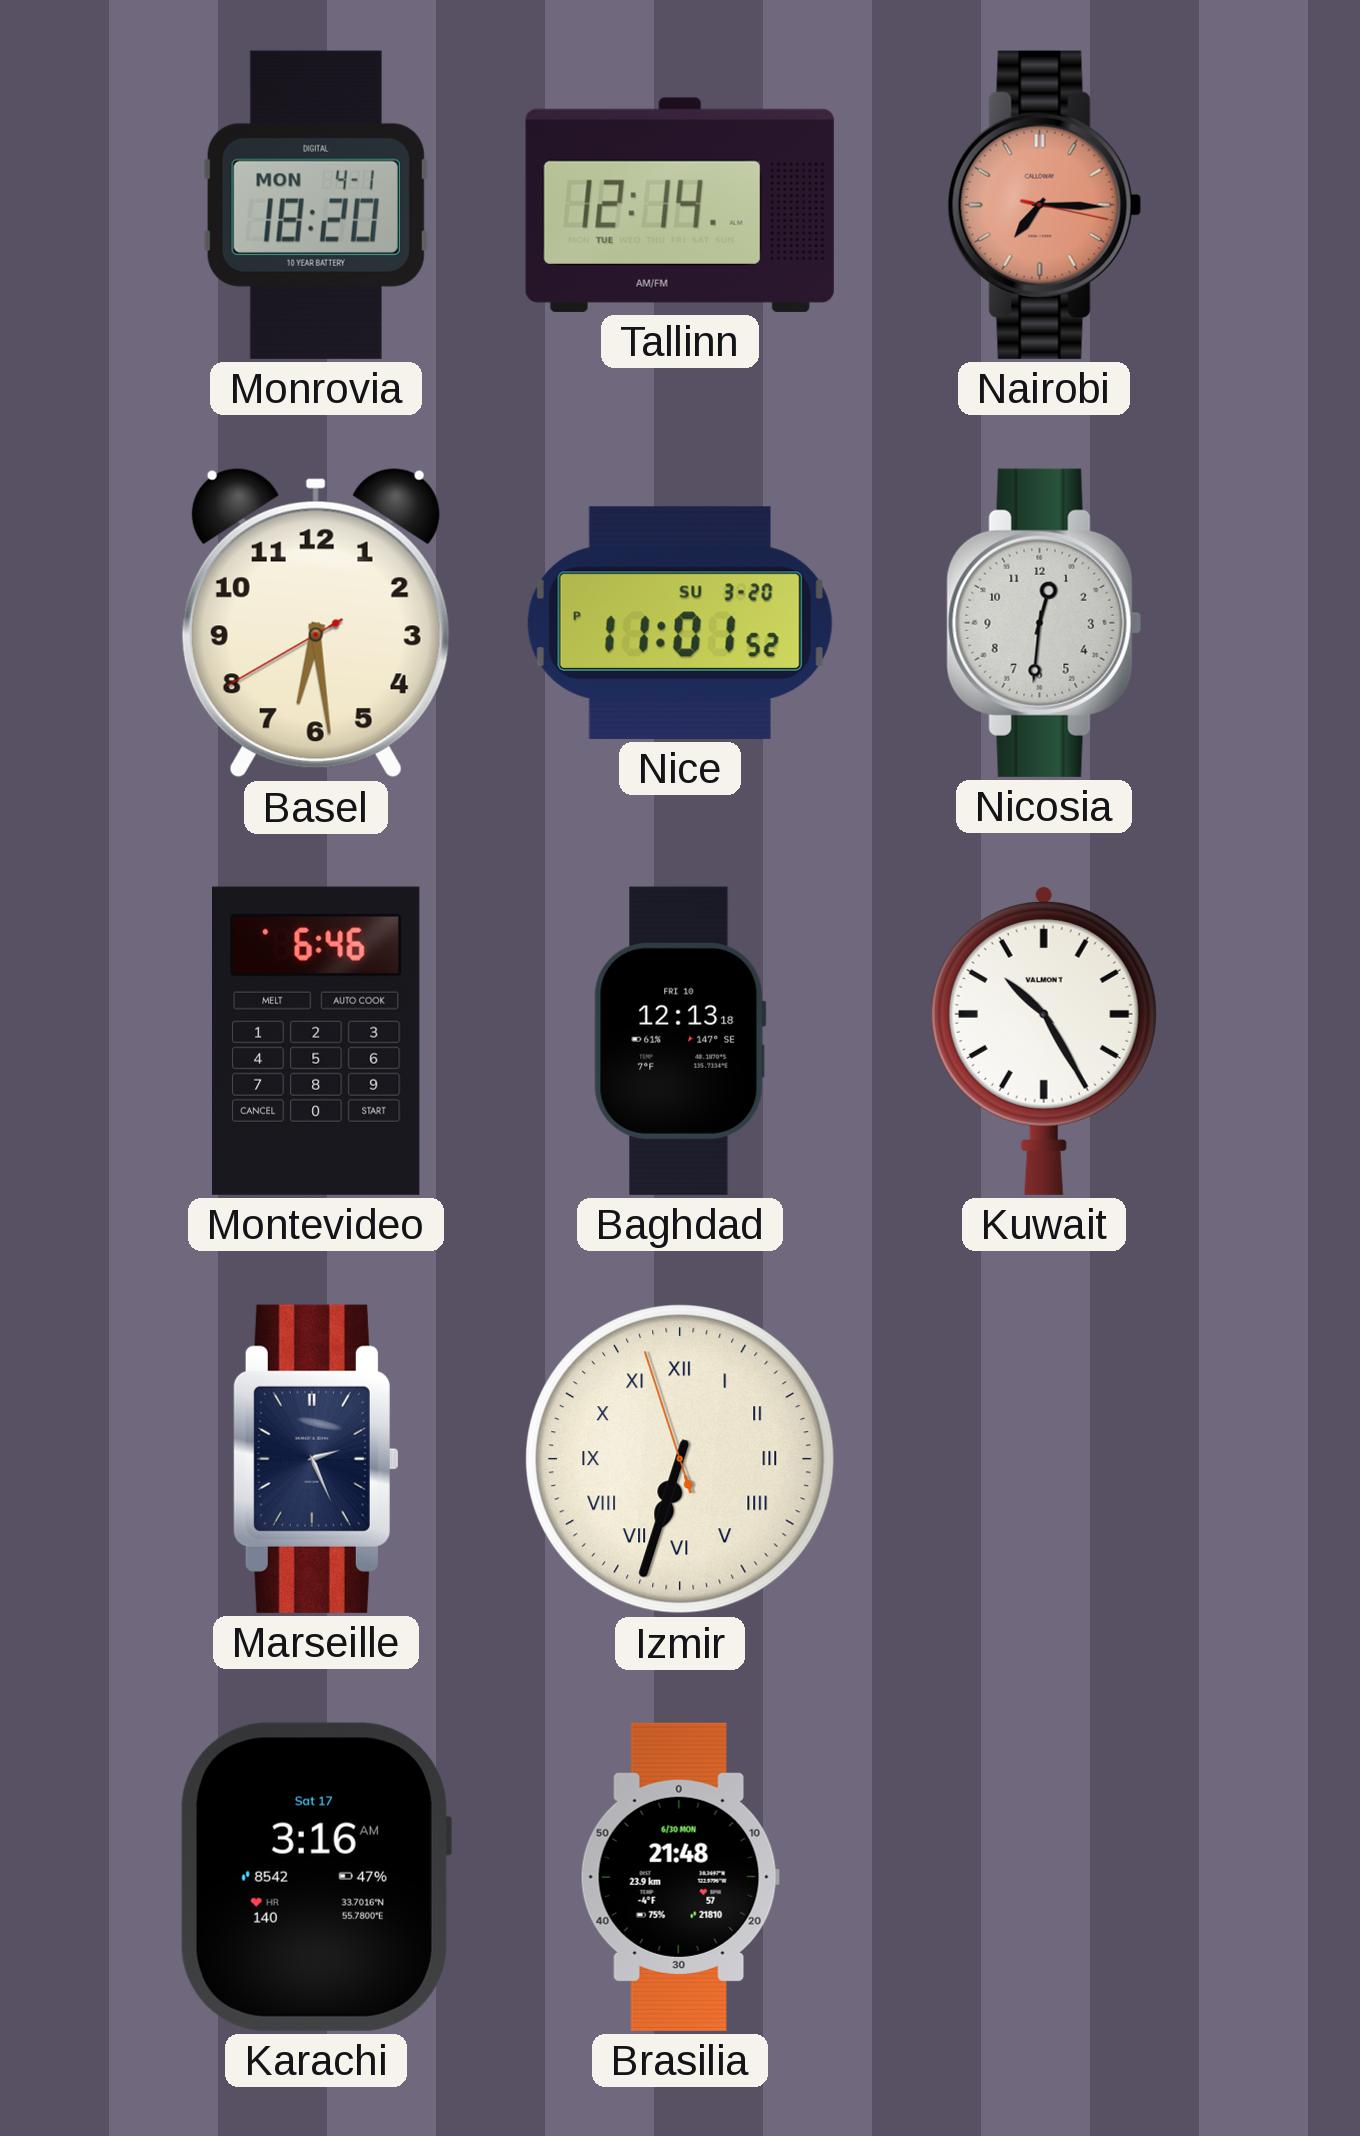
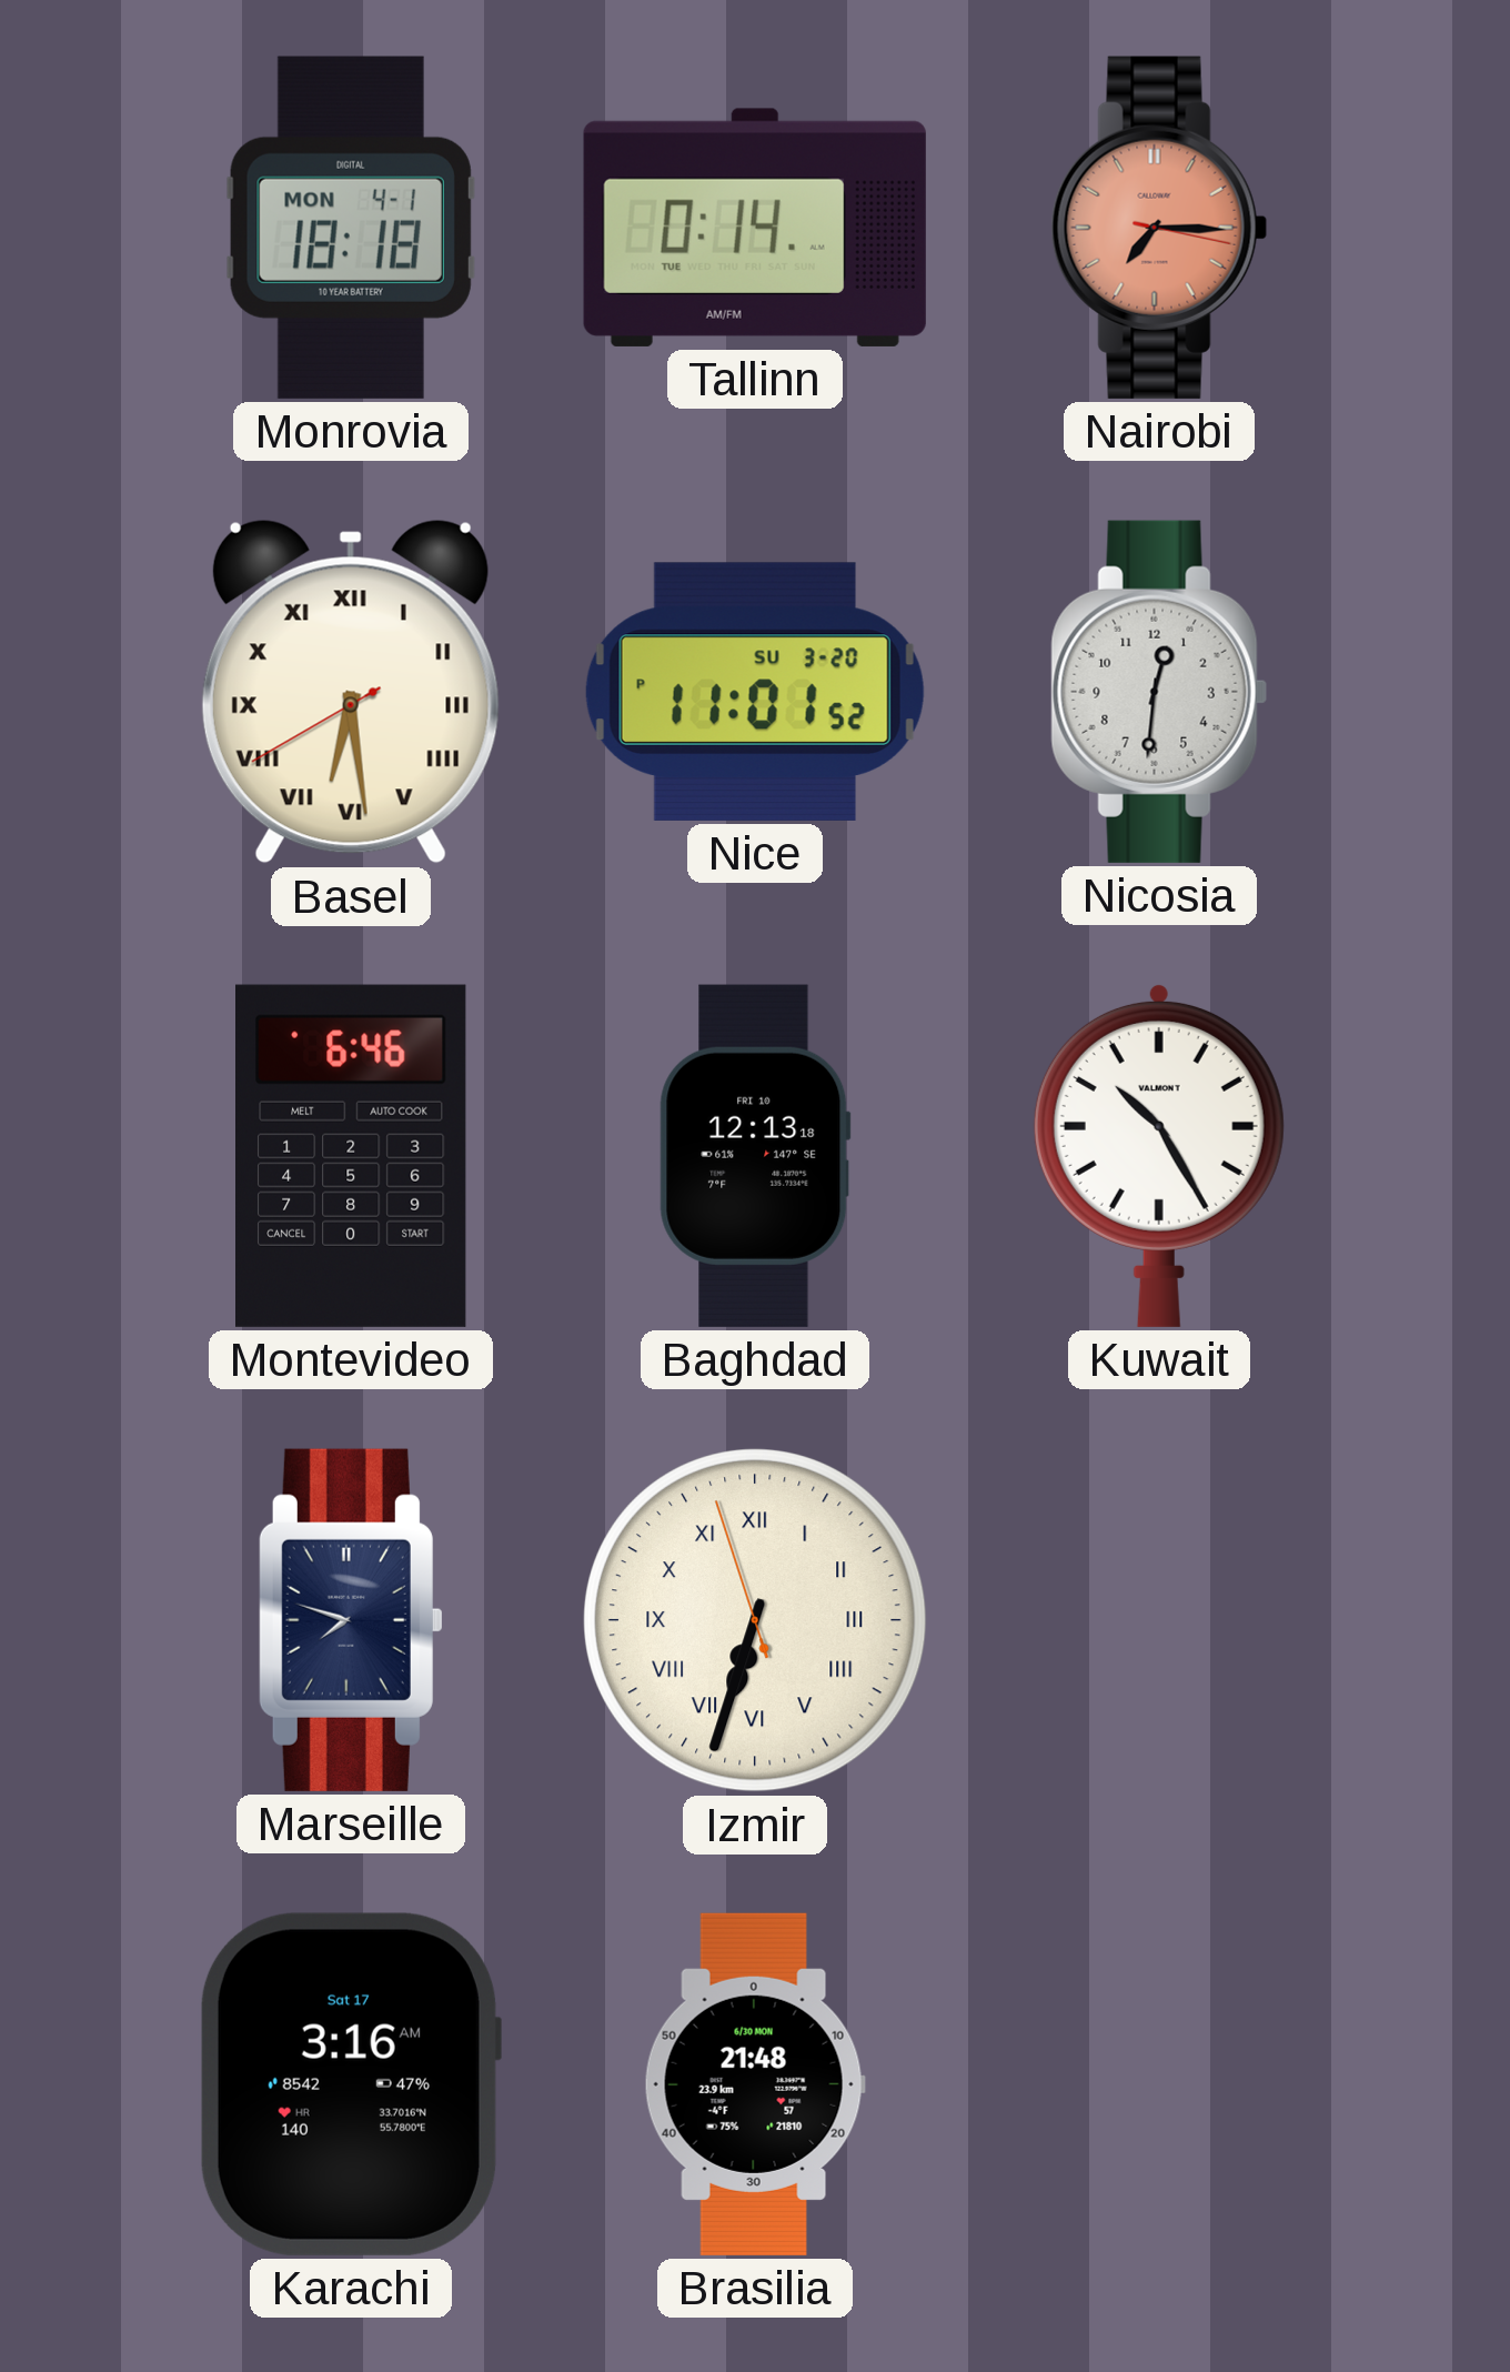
Monrovia: 18:20 -> 18:18
Tallinn: 12:14 -> 0:14
Basel numerals: Arabic -> Roman
Marseille: 2:26 -> 7:48
